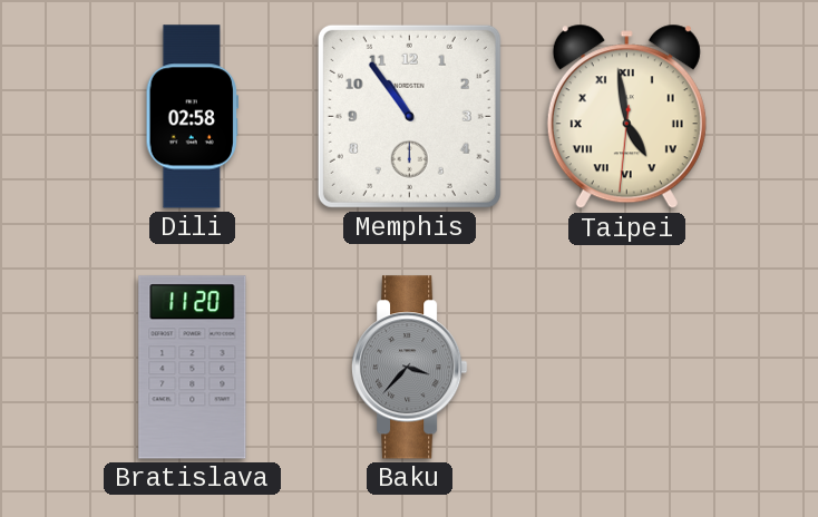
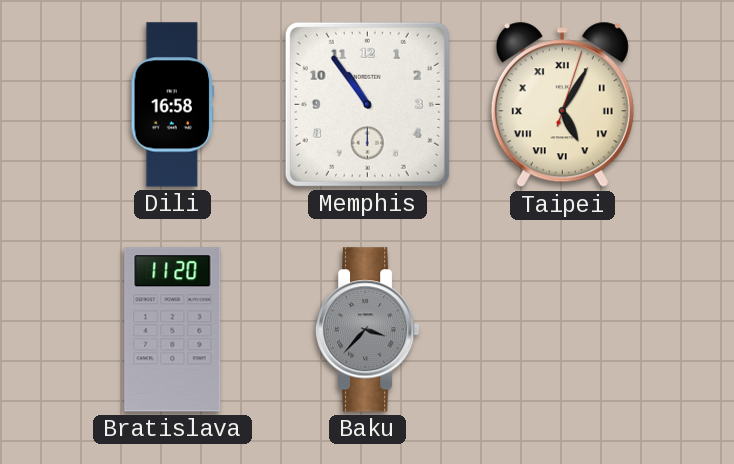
Dili: 02:58 -> 16:58
Taipei: 4:58 -> 5:05
